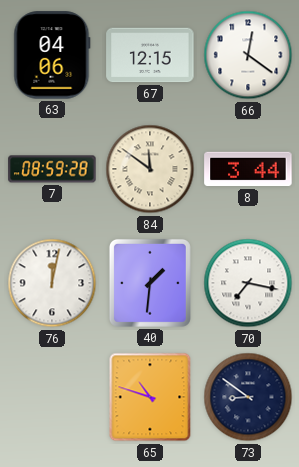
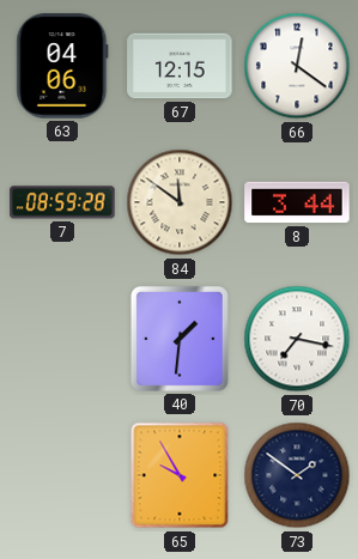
76: 12:02 -> none
65: 10:48 -> 9:55
73: 8:51 -> 1:51
